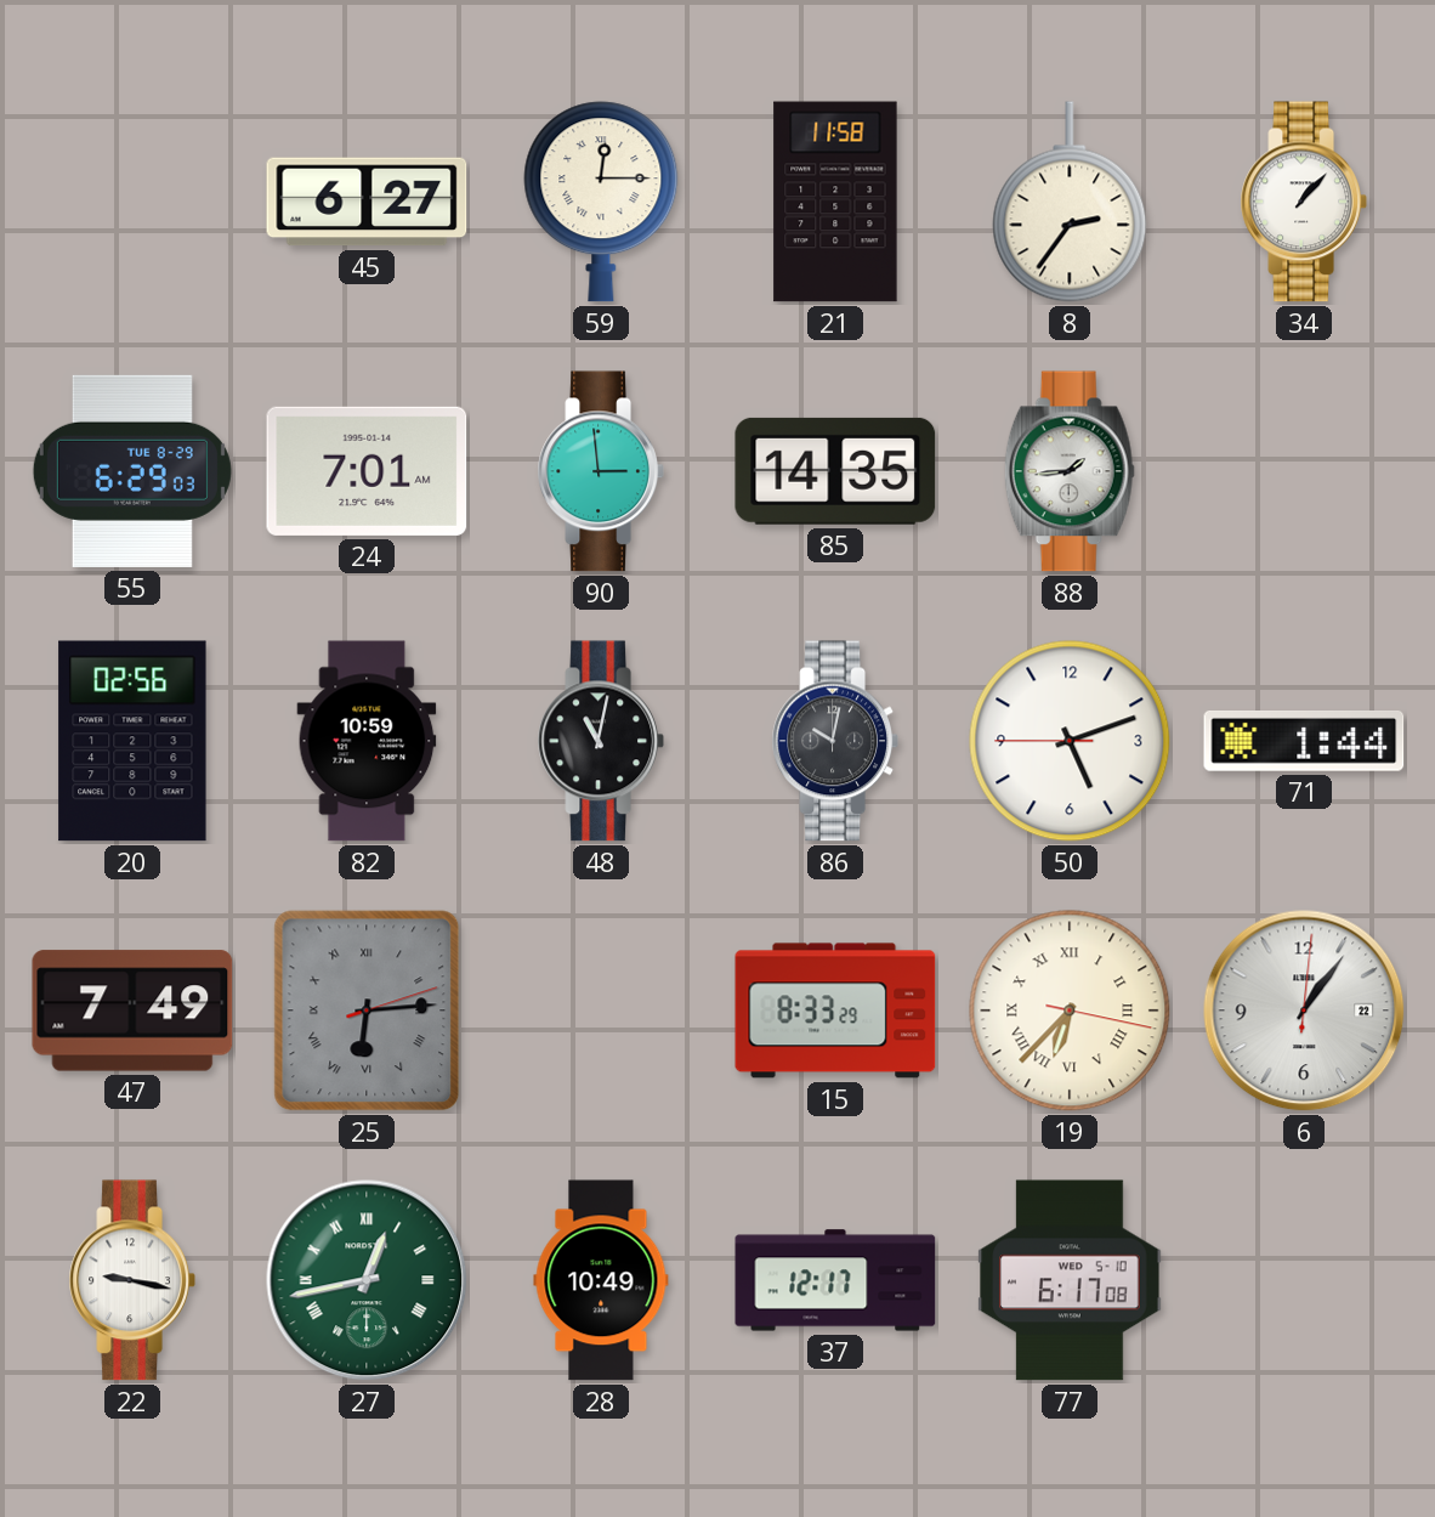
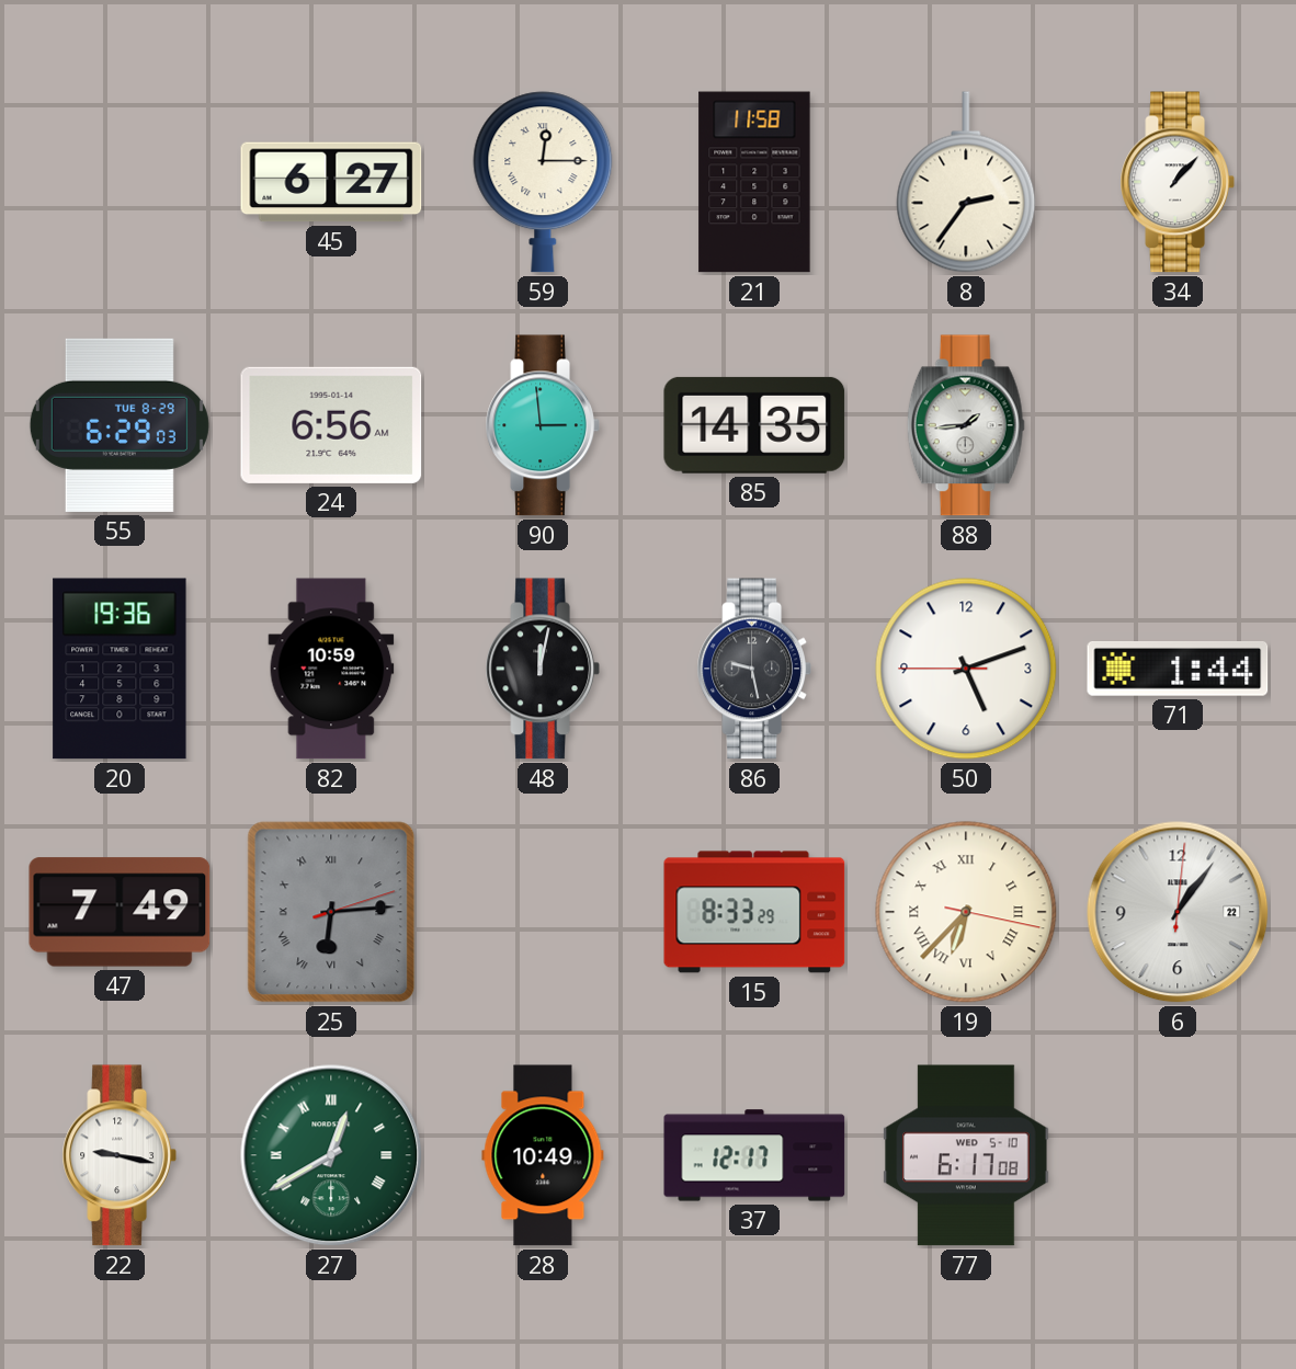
24: 7:01 -> 6:56
20: 02:56 -> 19:36
48: 11:02 -> 12:02
86: 10:02 -> 9:28
27: 12:43 -> 12:40
